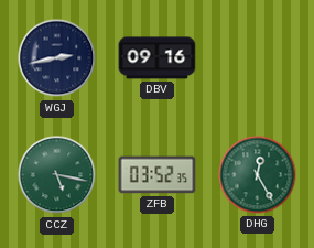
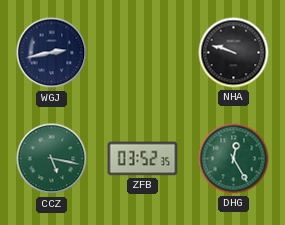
DBV: 09:16 -> none
NHA: none -> 9:48
